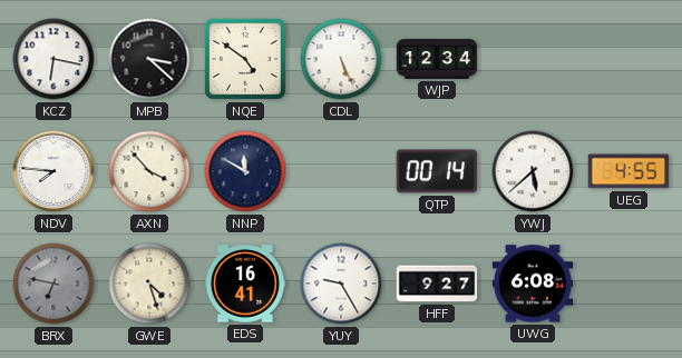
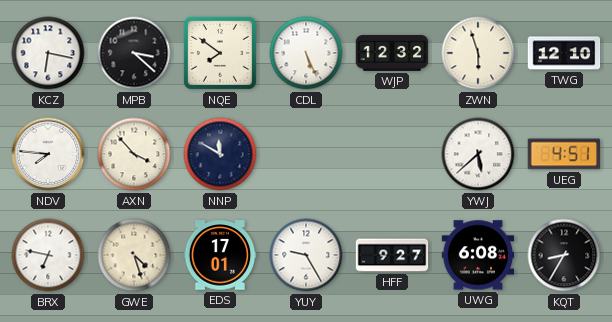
NQE: 4:51 -> 7:51
WJP: 12:34 -> 12:32
ZWN: none -> 5:57
TWG: none -> 12:10
QTP: 00:14 -> none
UEG: 4:55 -> 4:51
BRX dial: grey -> white
EDS: 16:41 -> 17:01
KQT: none -> 8:35
